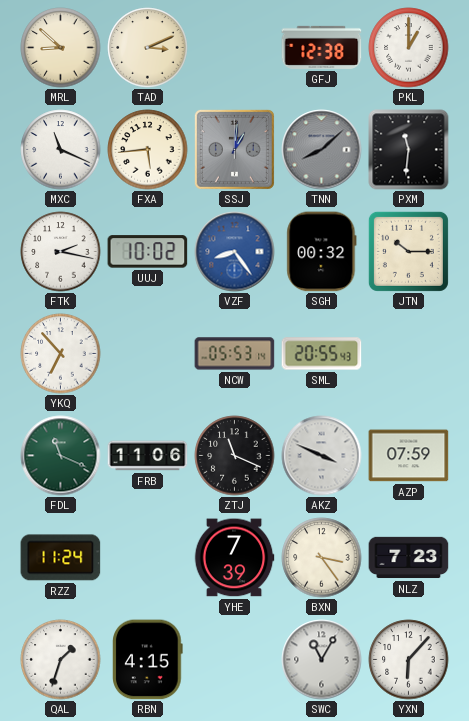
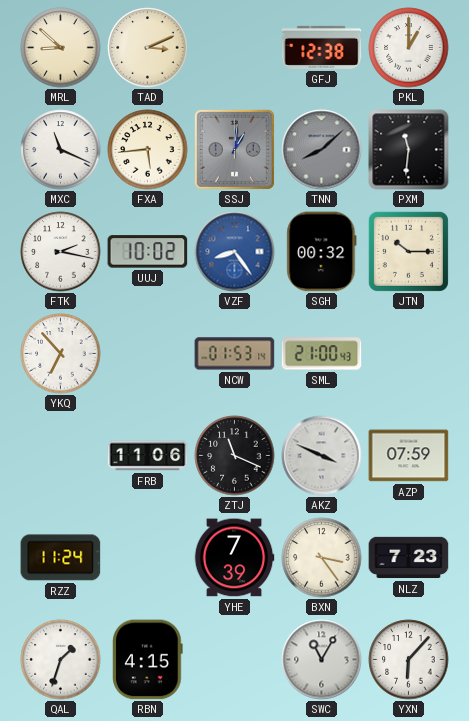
NCW: 05:53 -> 01:53
SML: 20:55 -> 21:00
FDL: 11:19 -> none
